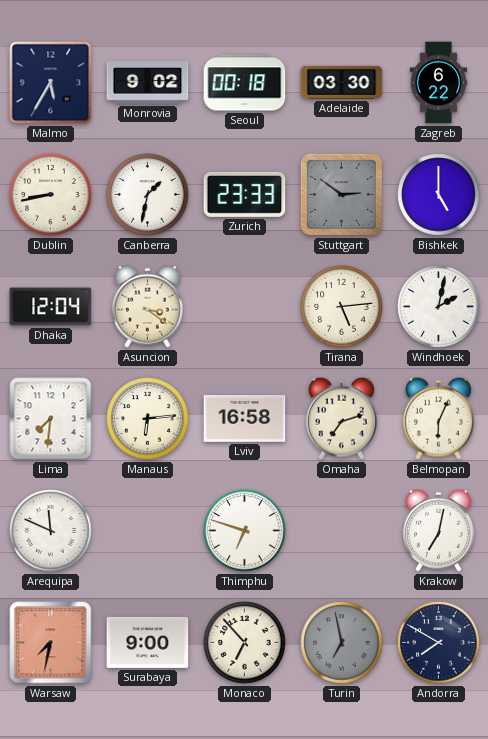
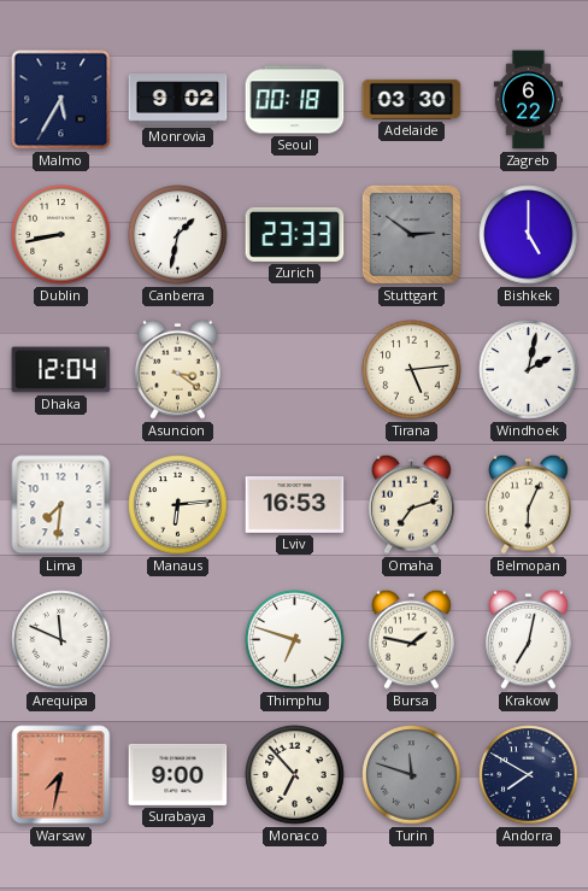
Lviv: 16:58 -> 16:53
Bursa: none -> 1:47
Turin: 6:58 -> 11:48
